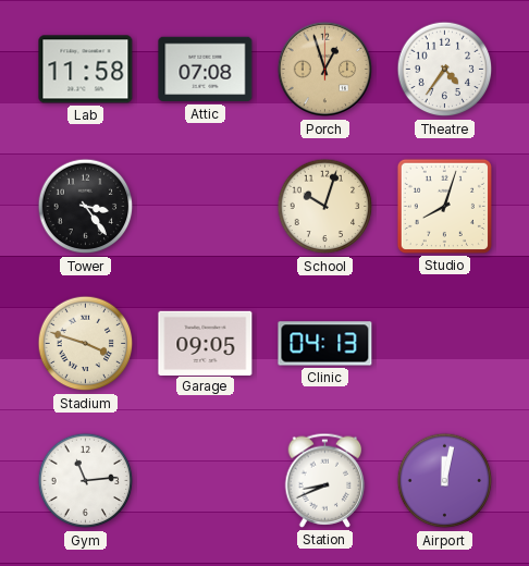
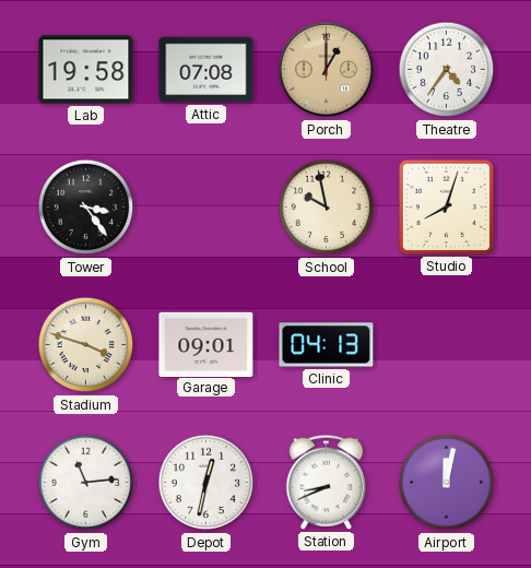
Lab: 11:58 -> 19:58
Porch: 12:57 -> 1:00
School: 10:03 -> 9:58
Garage: 09:05 -> 09:01
Depot: none -> 12:32
